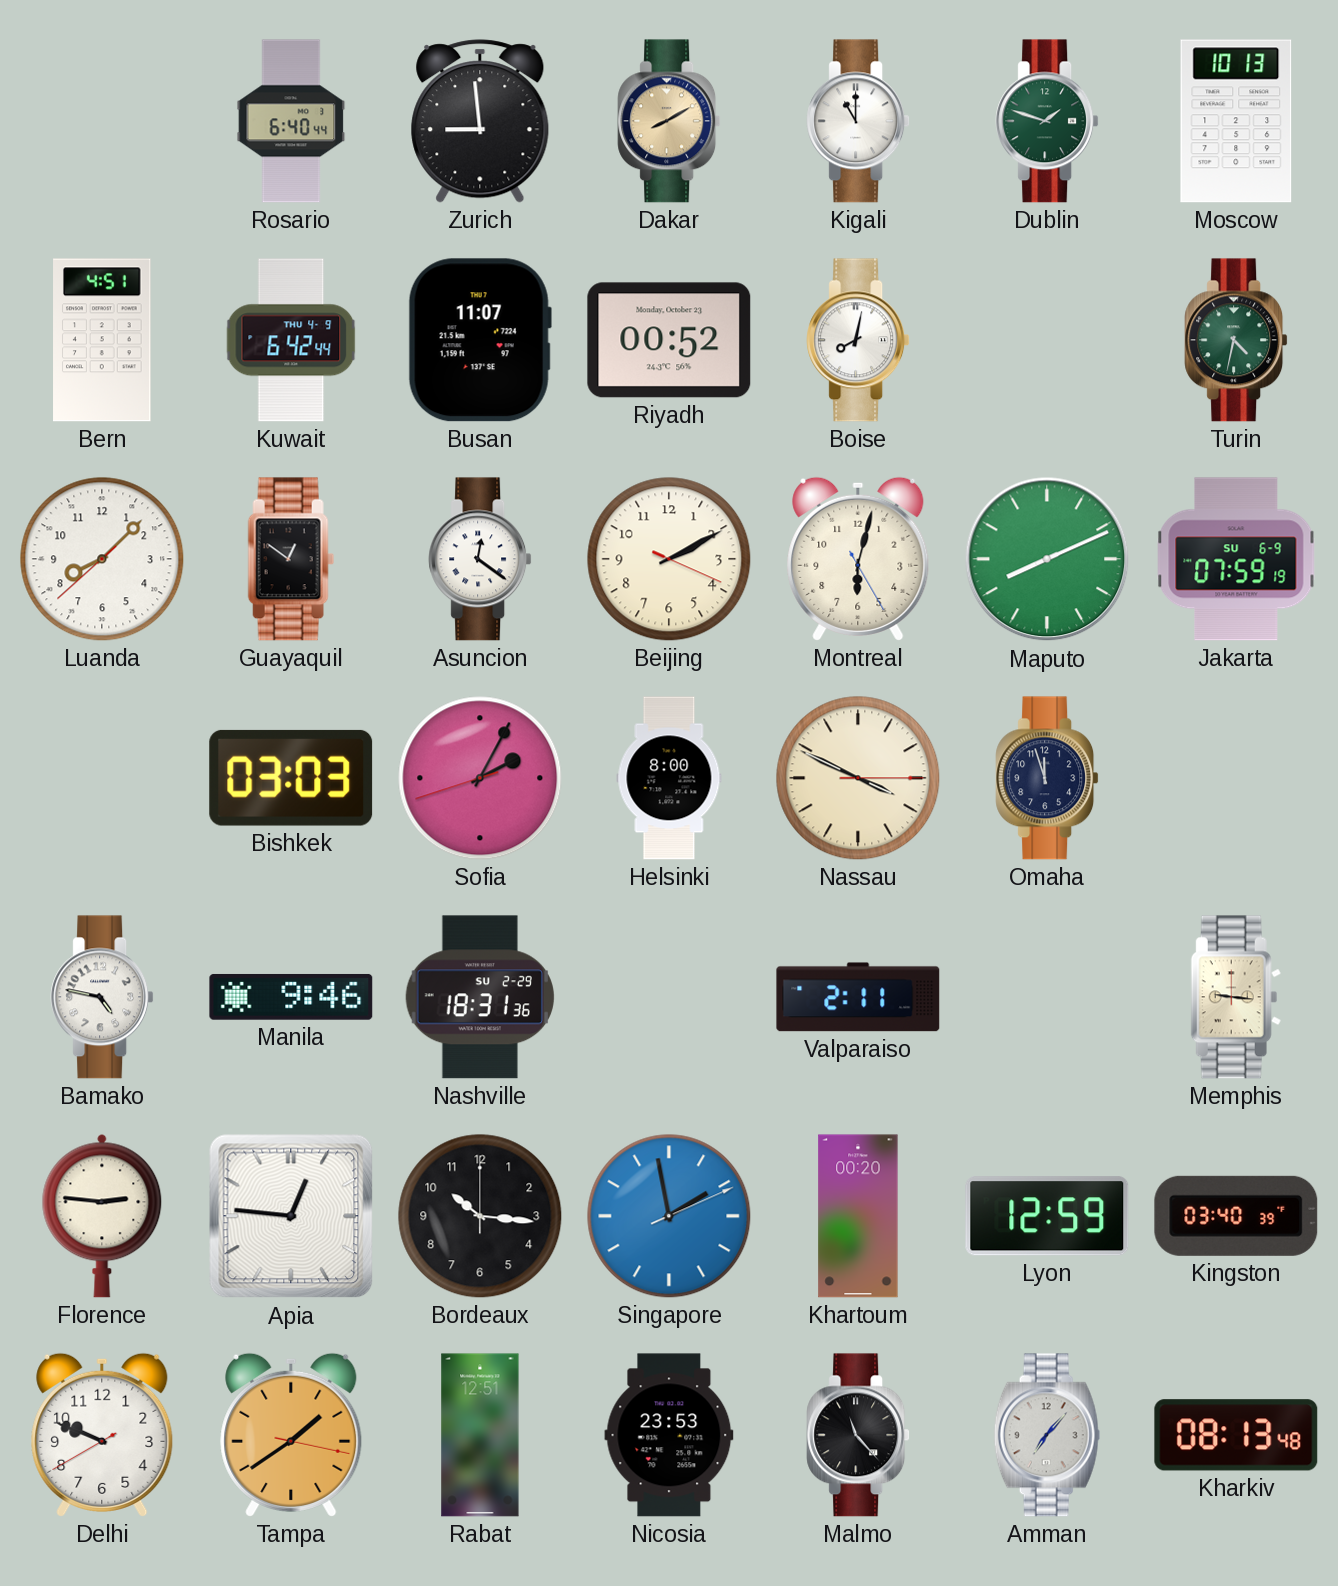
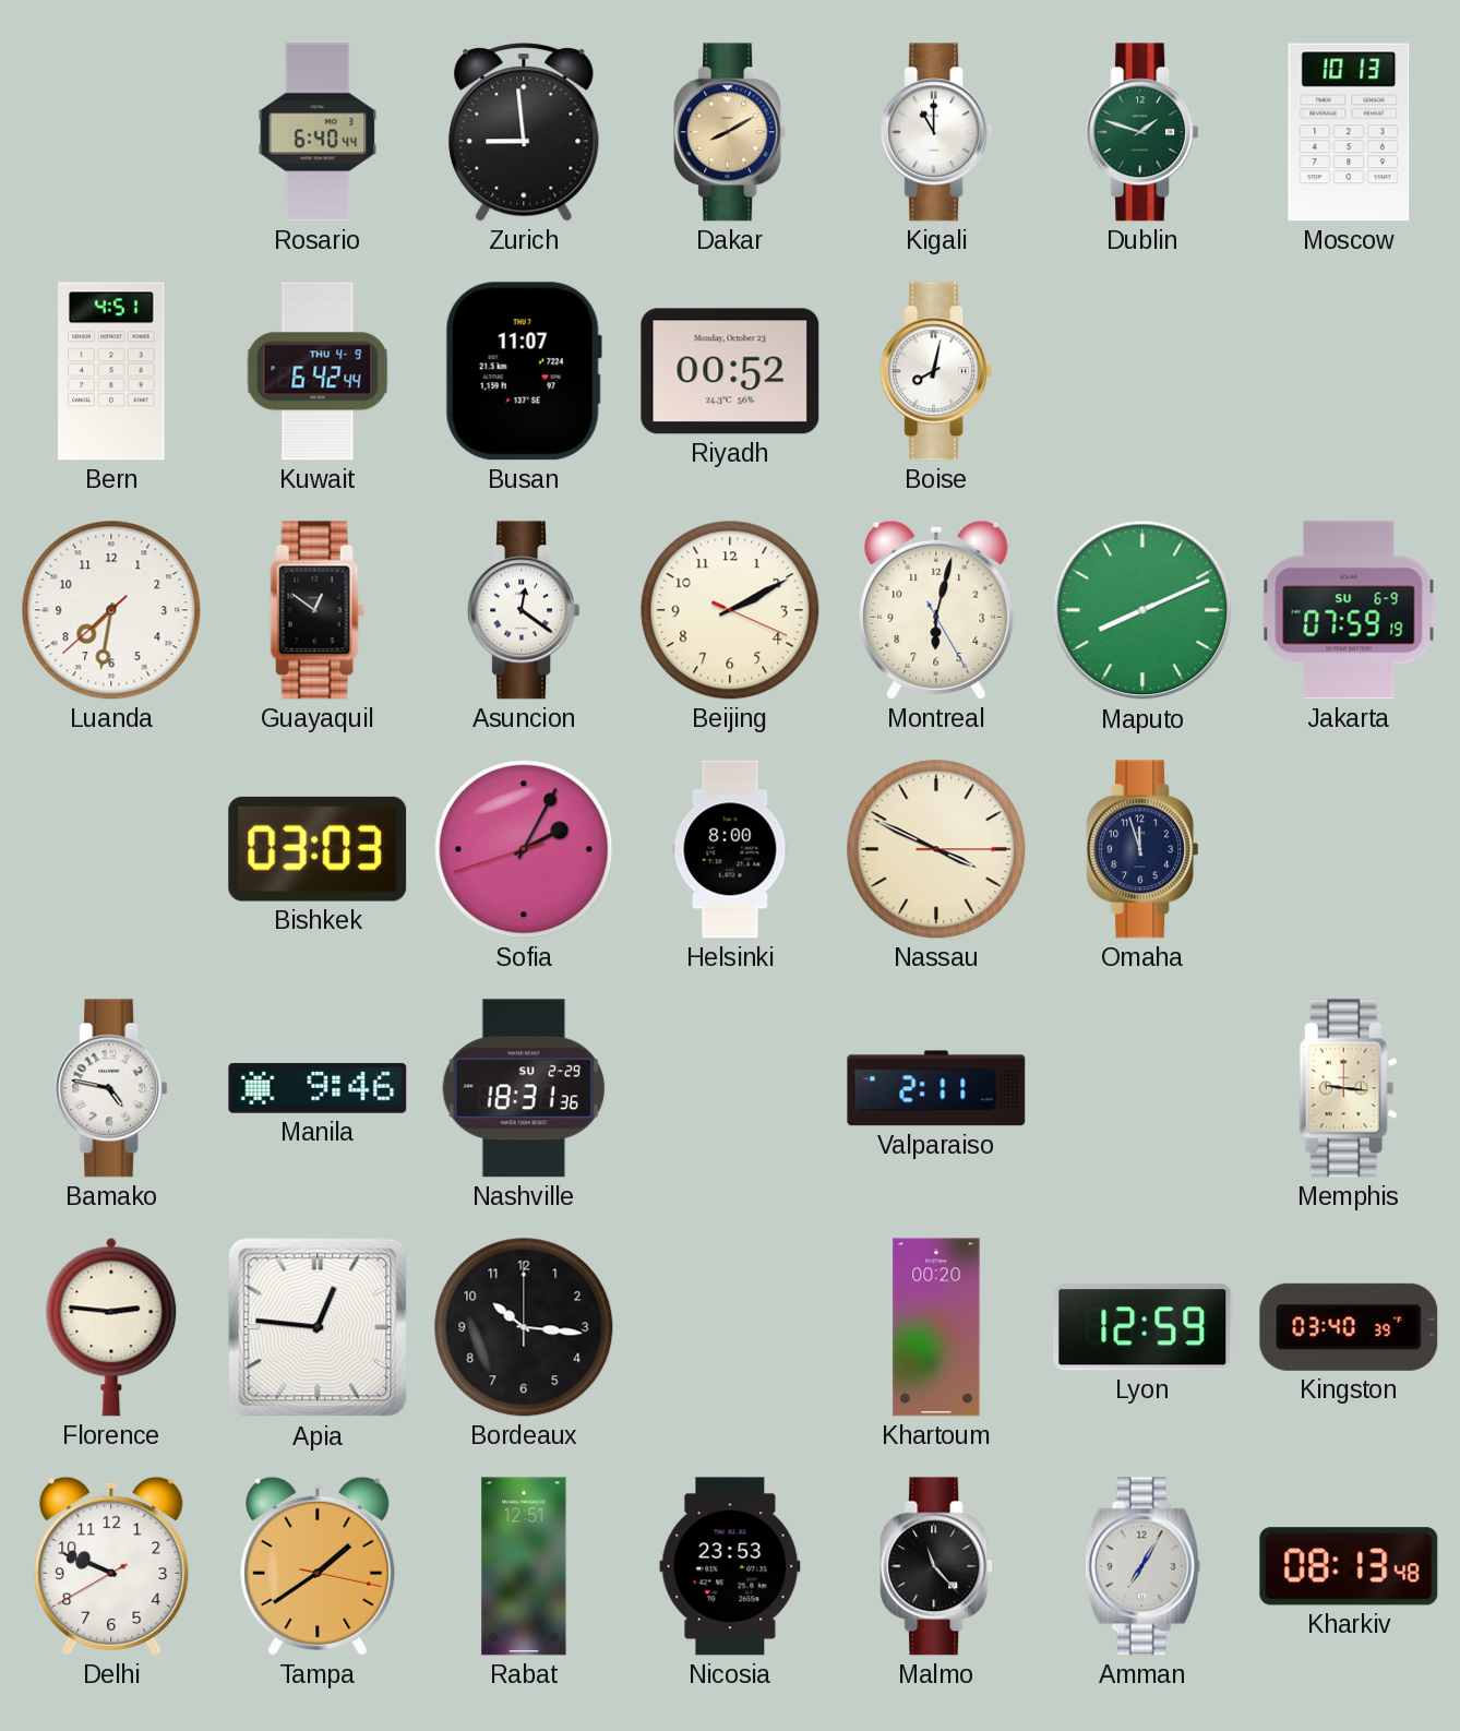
Turin: 4:32 -> none
Luanda: 8:07 -> 7:31
Singapore: 1:58 -> none
Amman: 7:07 -> 7:05
